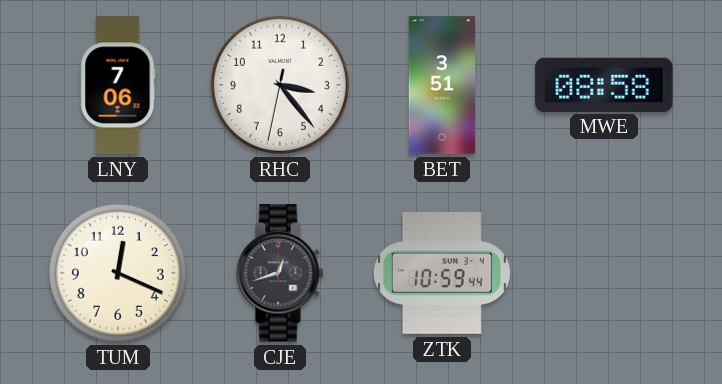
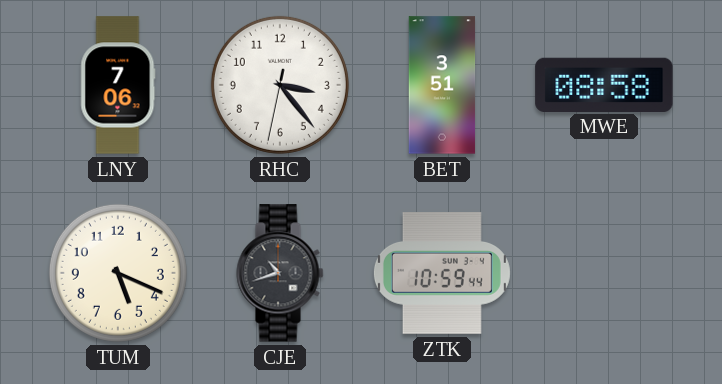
TUM: 12:19 -> 5:19
CJE: 12:42 -> 10:42
